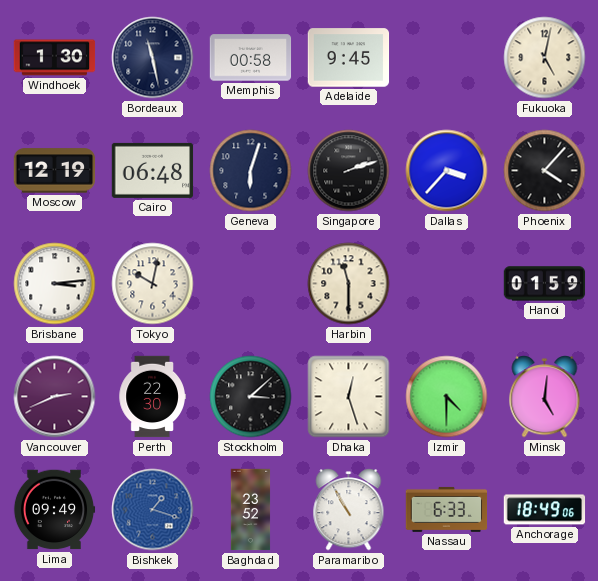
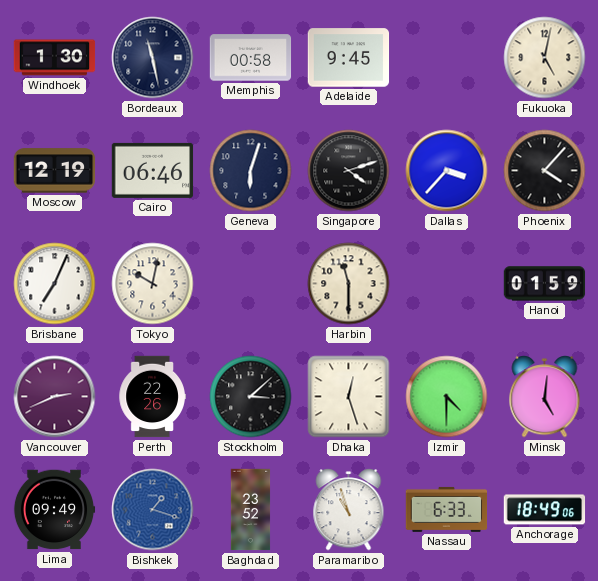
Cairo: 06:48 -> 06:46
Singapore: 2:12 -> 4:12
Brisbane: 3:14 -> 7:04
Perth: 22:30 -> 22:26
Paramaribo: 10:55 -> 10:57
